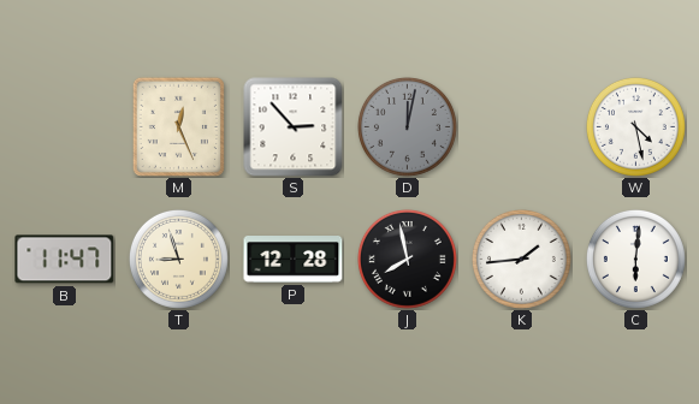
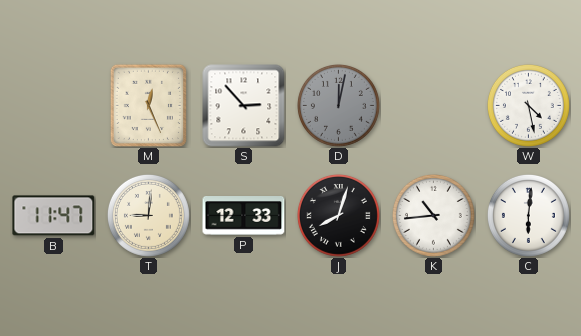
T: 8:57 -> 9:01
P: 12:28 -> 12:33
J: 7:58 -> 8:03
K: 1:44 -> 10:44
